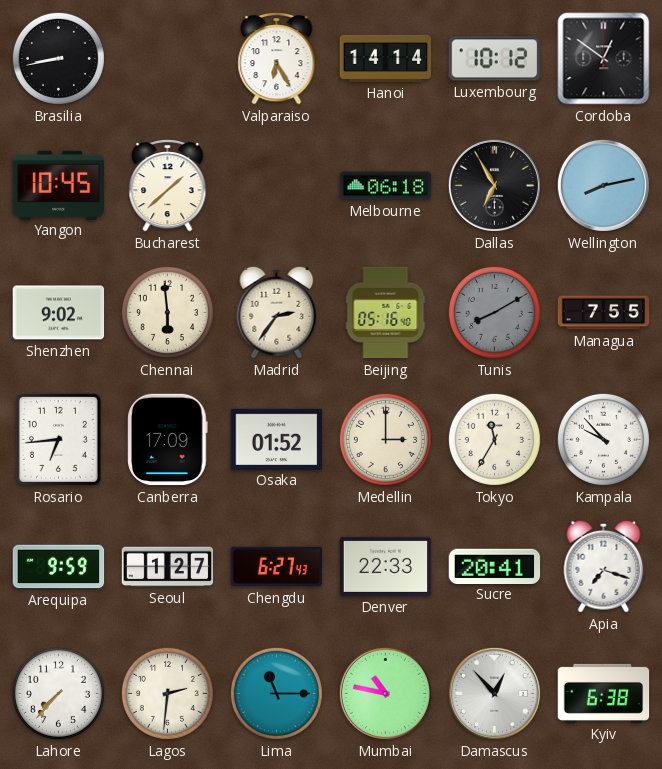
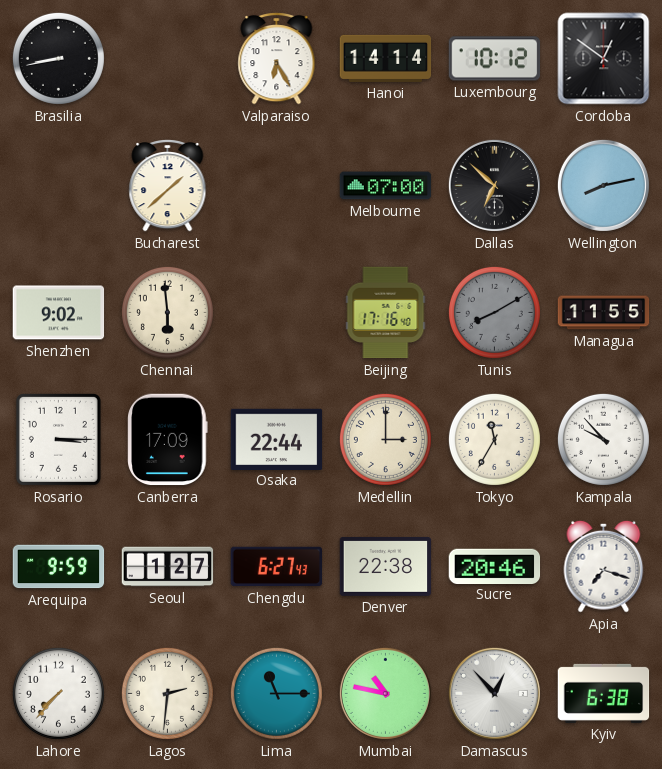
Yangon: 10:45 -> none
Melbourne: 06:18 -> 07:00
Dallas: 6:55 -> 6:52
Madrid: 2:36 -> none
Beijing: 05:16 -> 17:16
Managua: 7:55 -> 11:55
Rosario: 6:44 -> 3:15
Osaka: 01:52 -> 22:44
Denver: 22:33 -> 22:38
Sucre: 20:41 -> 20:46
